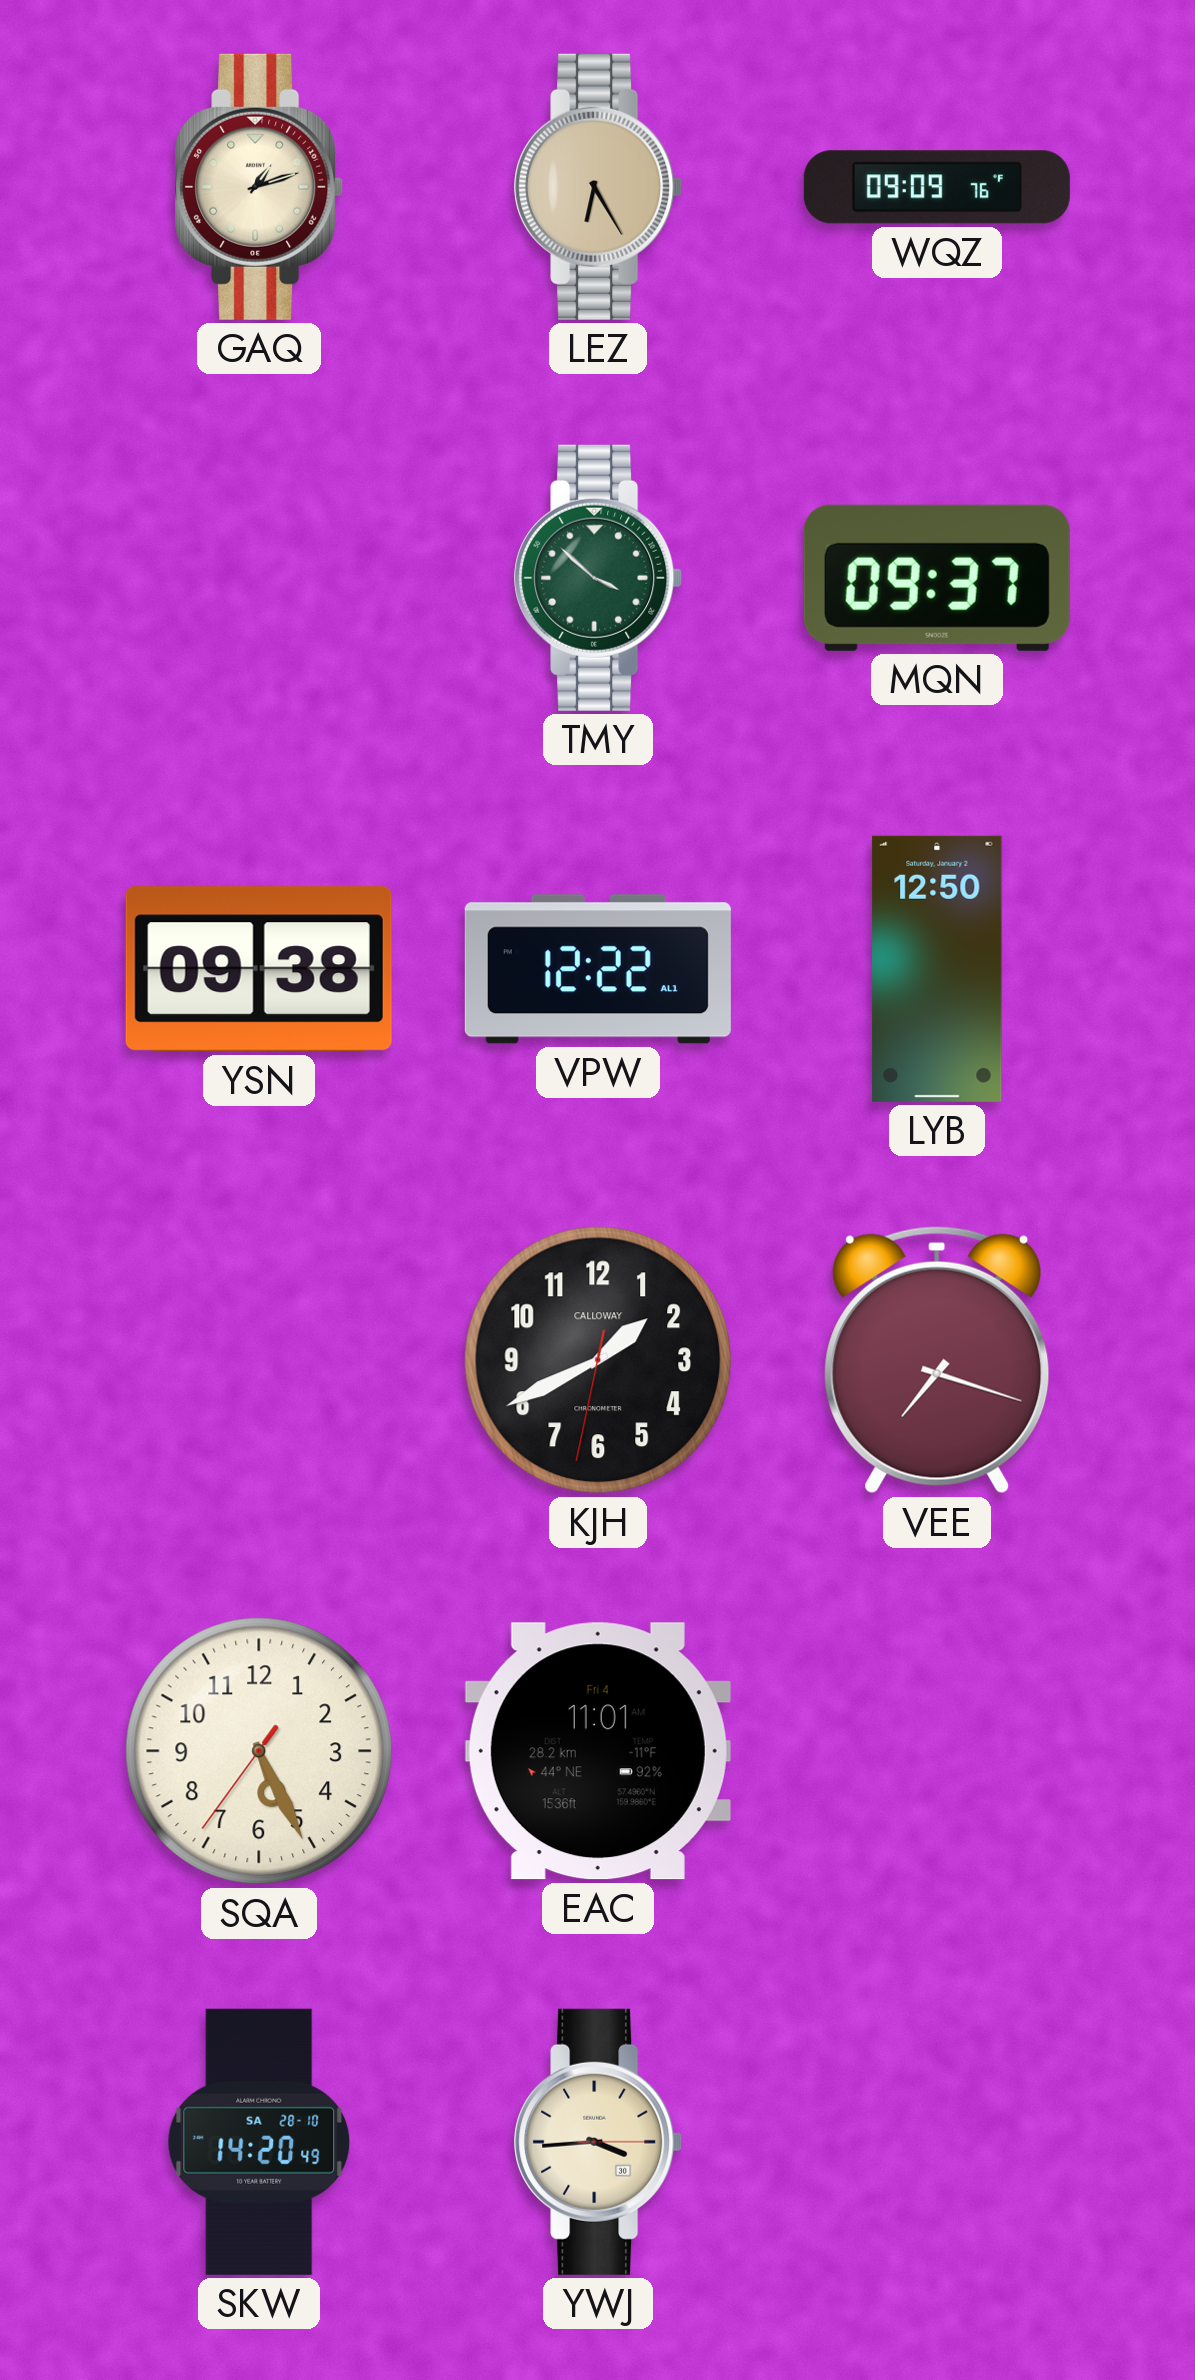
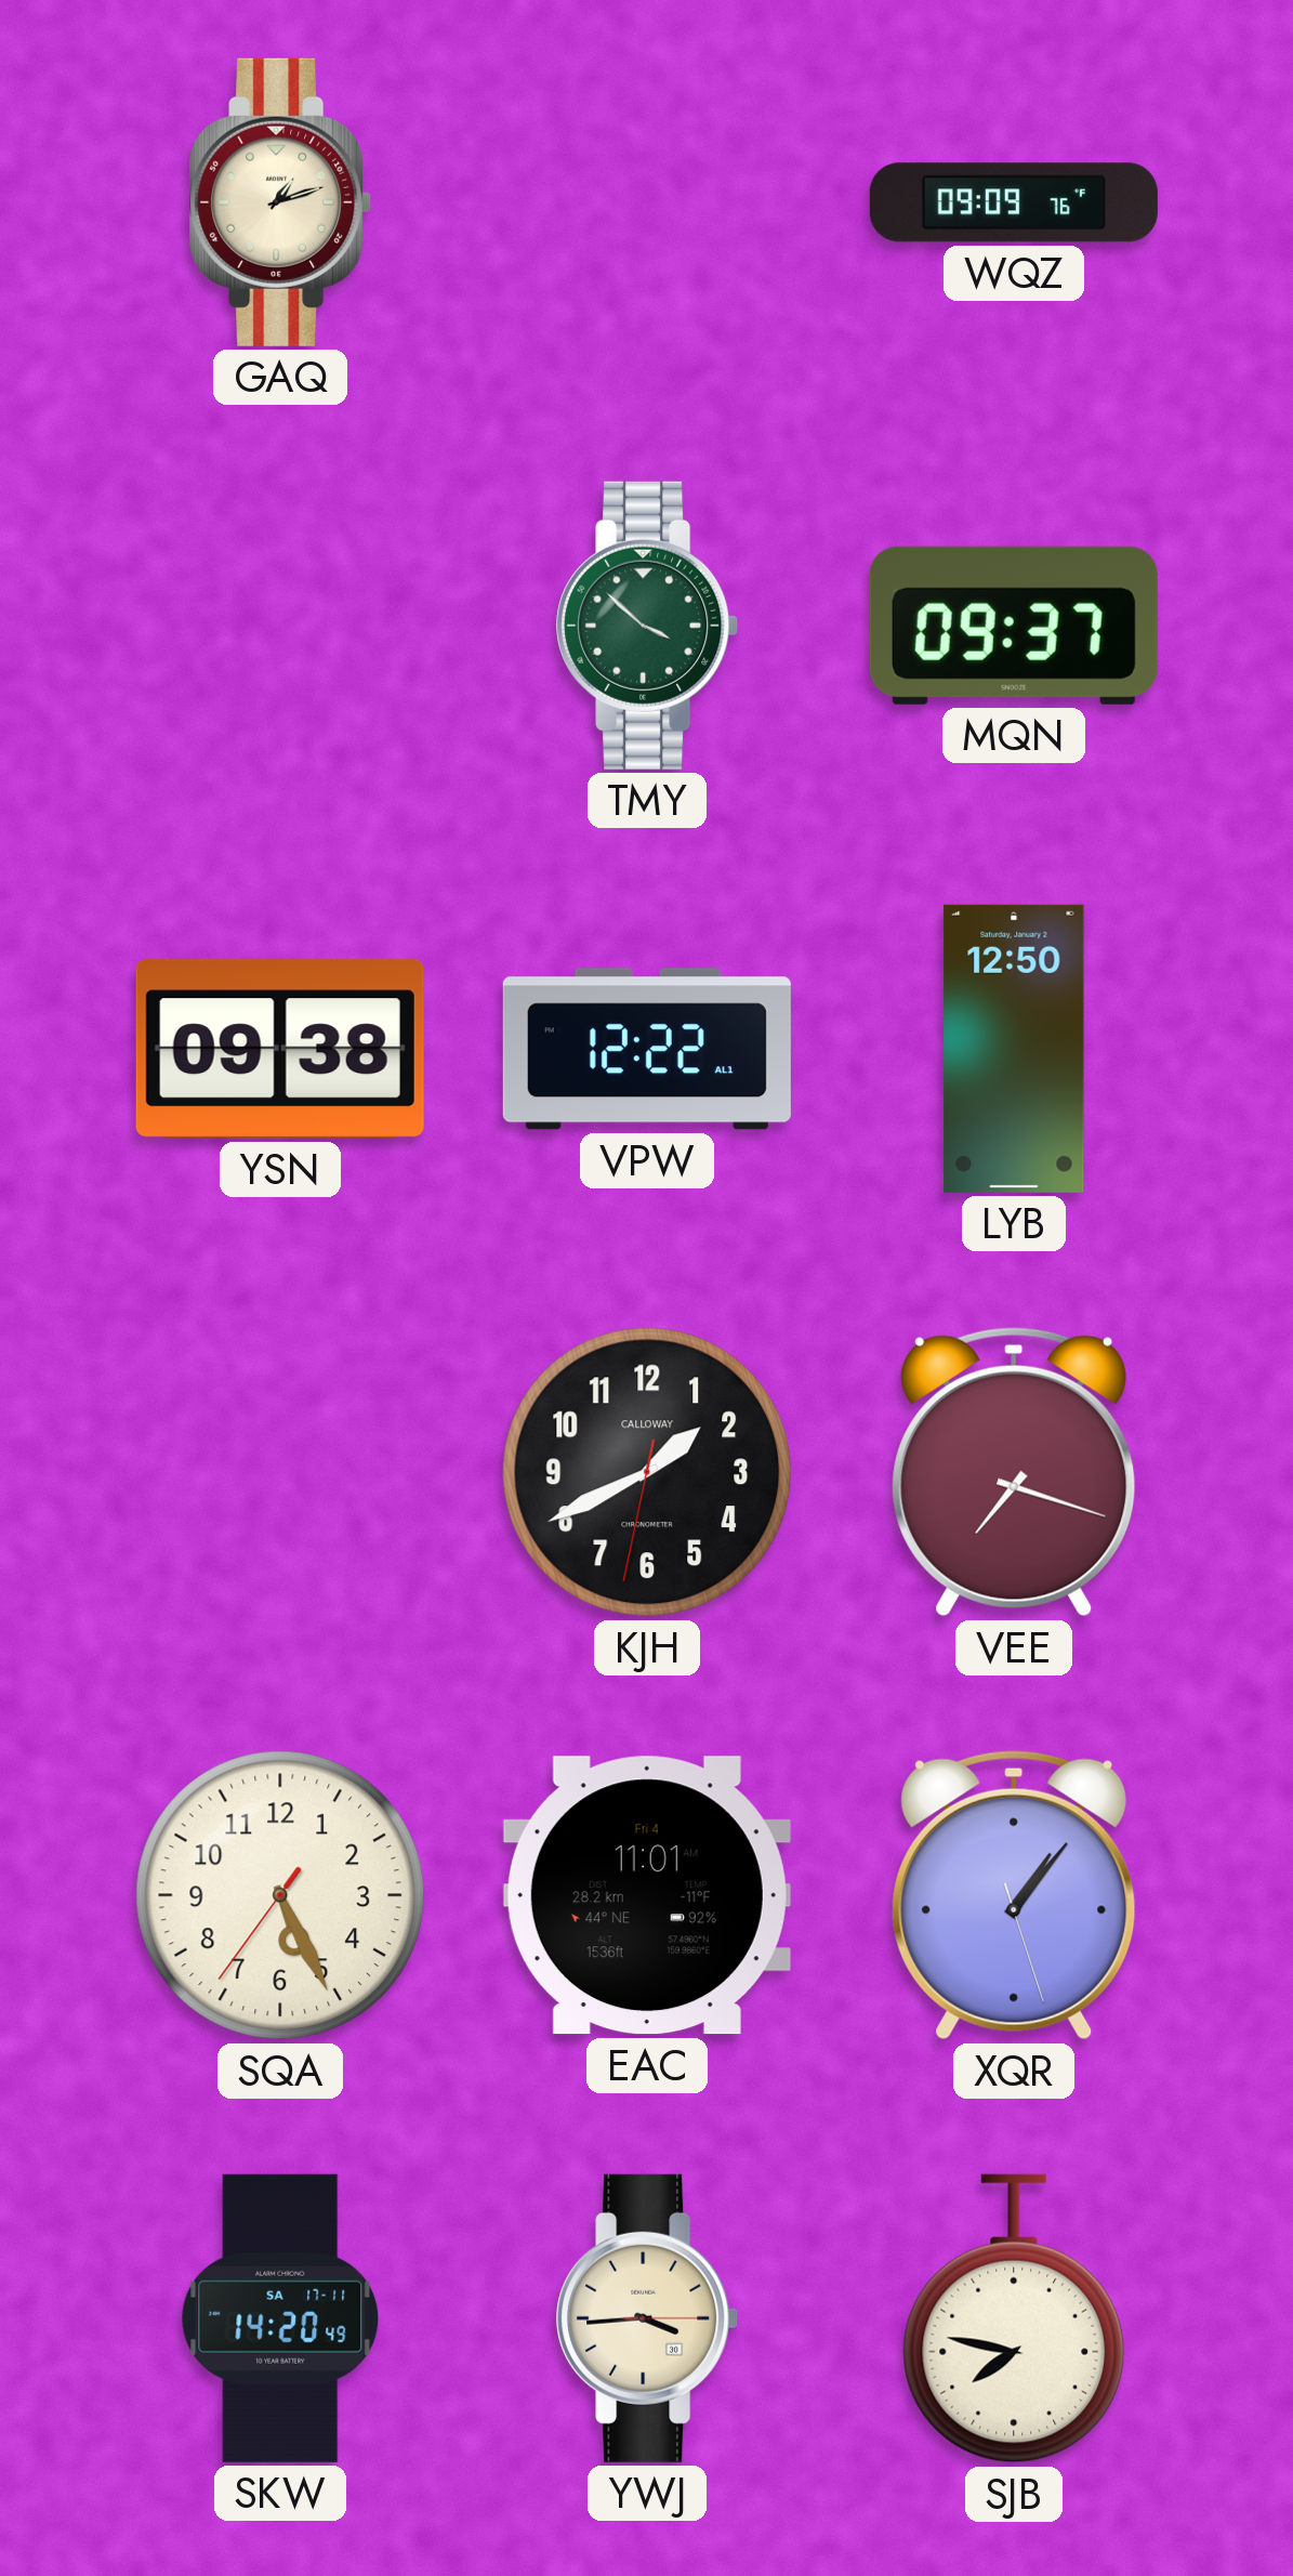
LEZ: 6:25 -> none
XQR: none -> 1:06
SKW date: SA 28-10 -> SA 17-11
SJB: none -> 7:47
